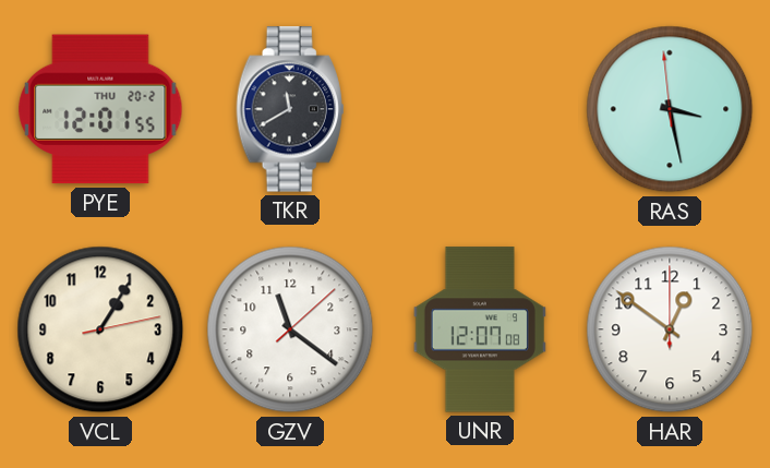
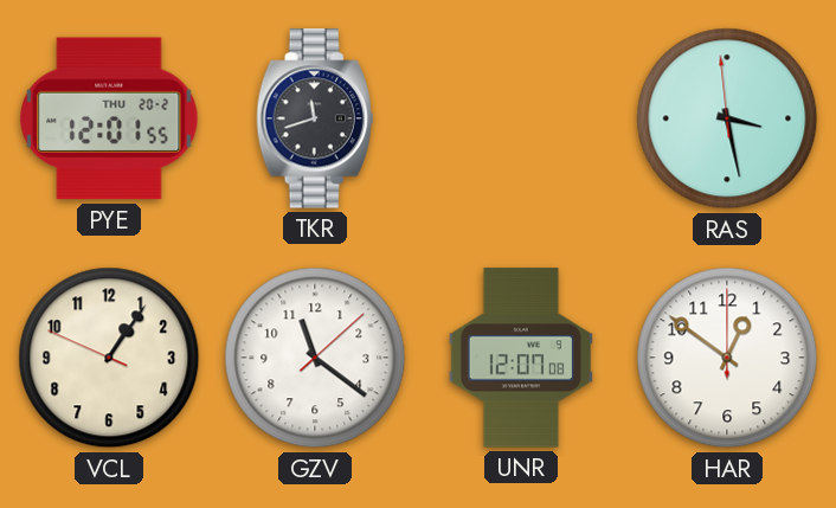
TKR: 11:40 -> 11:42
VCL: 1:05:13 -> 1:05:49
